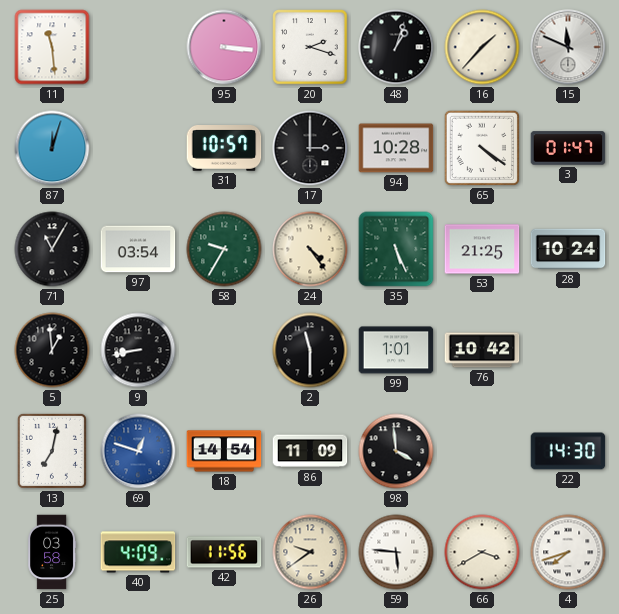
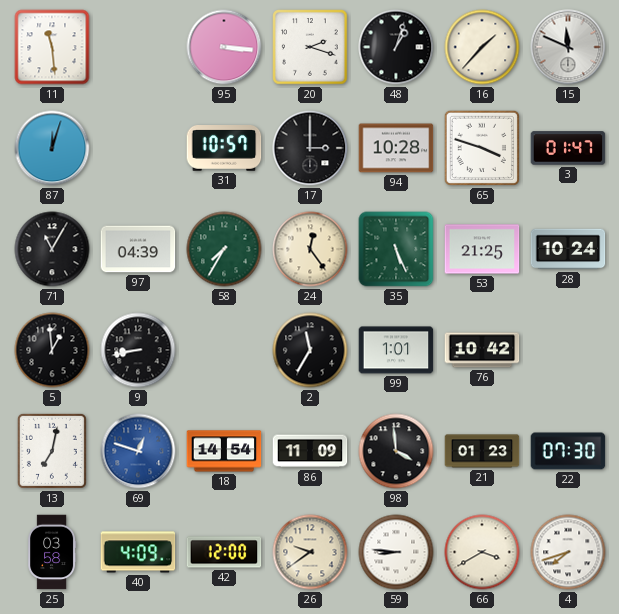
65: 4:21 -> 3:48
97: 03:54 -> 04:39
58: 9:35 -> 7:35
24: 4:24 -> 12:24
2: 11:30 -> 11:35
21: none -> 01:23
22: 14:30 -> 07:30
42: 11:56 -> 12:00
59: 5:46 -> 8:46
